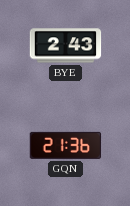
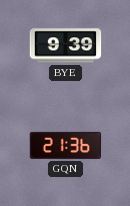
BYE: 2:43 -> 9:39
